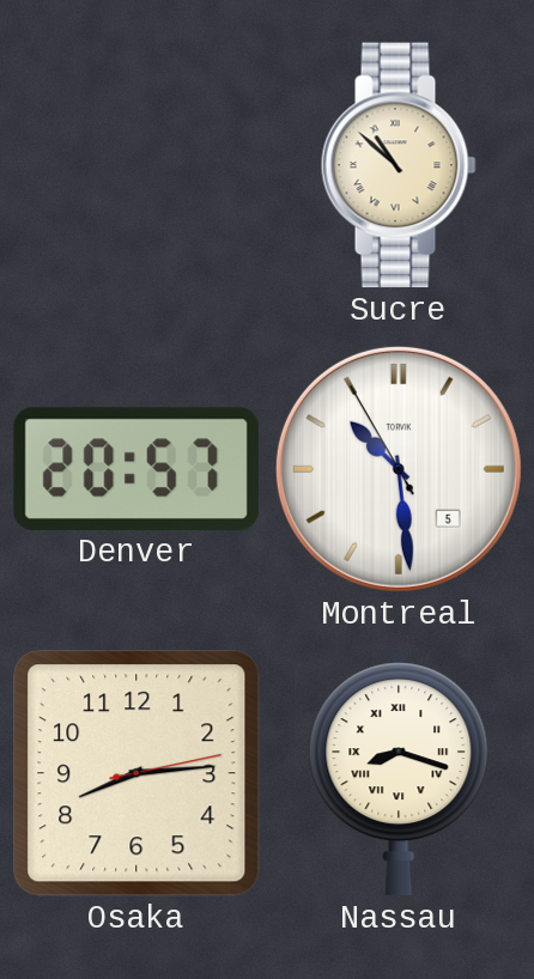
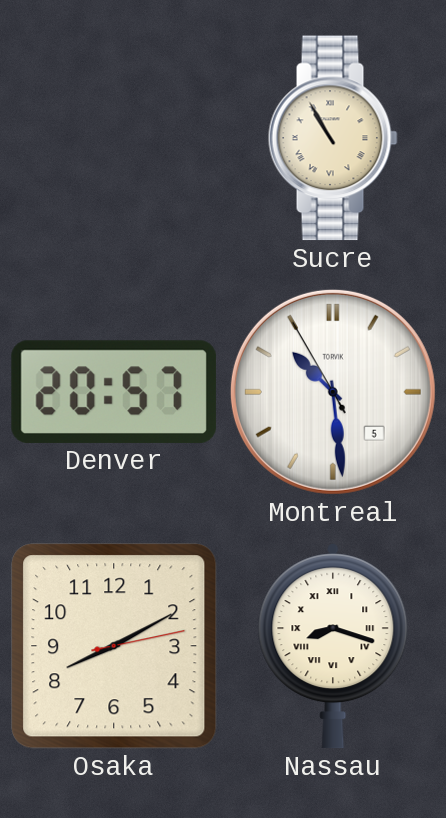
Sucre: 10:52 -> 10:55
Osaka: 8:14 -> 8:10
